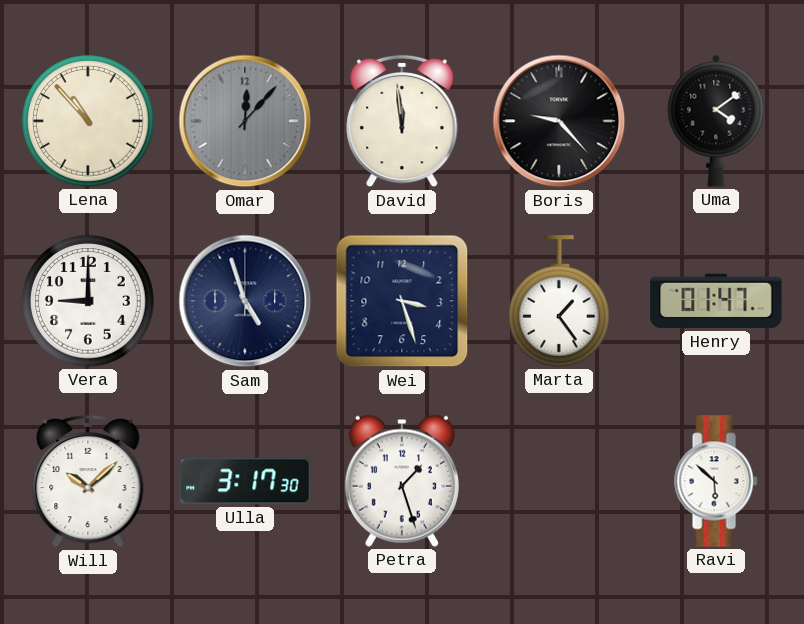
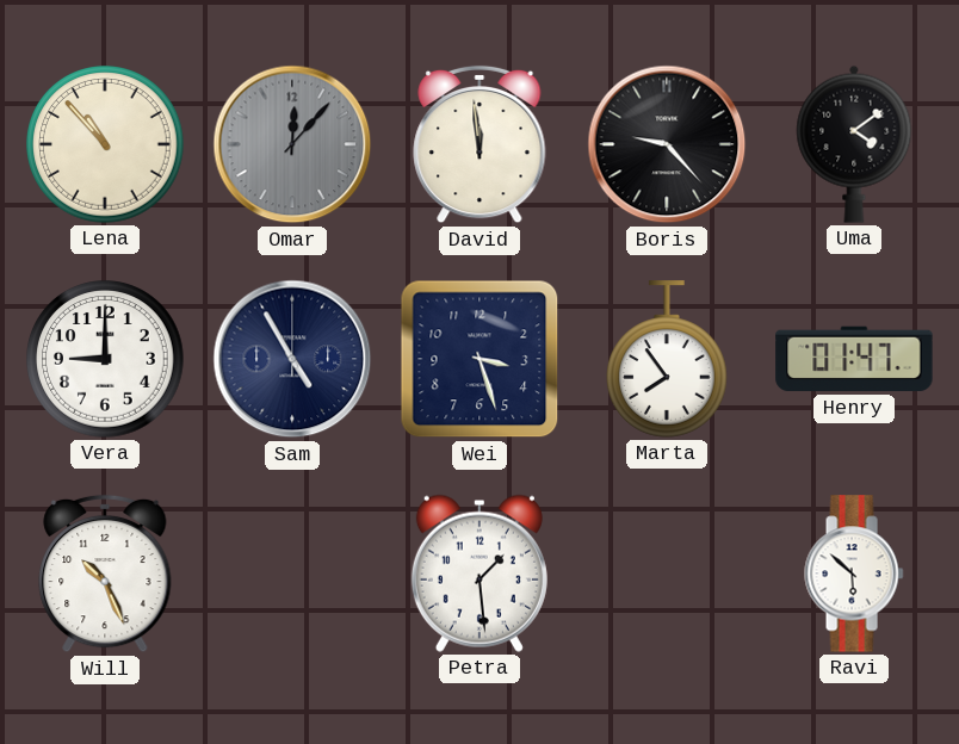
Sam: 4:57 -> 4:55
Marta: 1:24 -> 7:54
Will: 10:08 -> 10:26
Ulla: 3:17 -> none
Petra: 1:27 -> 1:29
